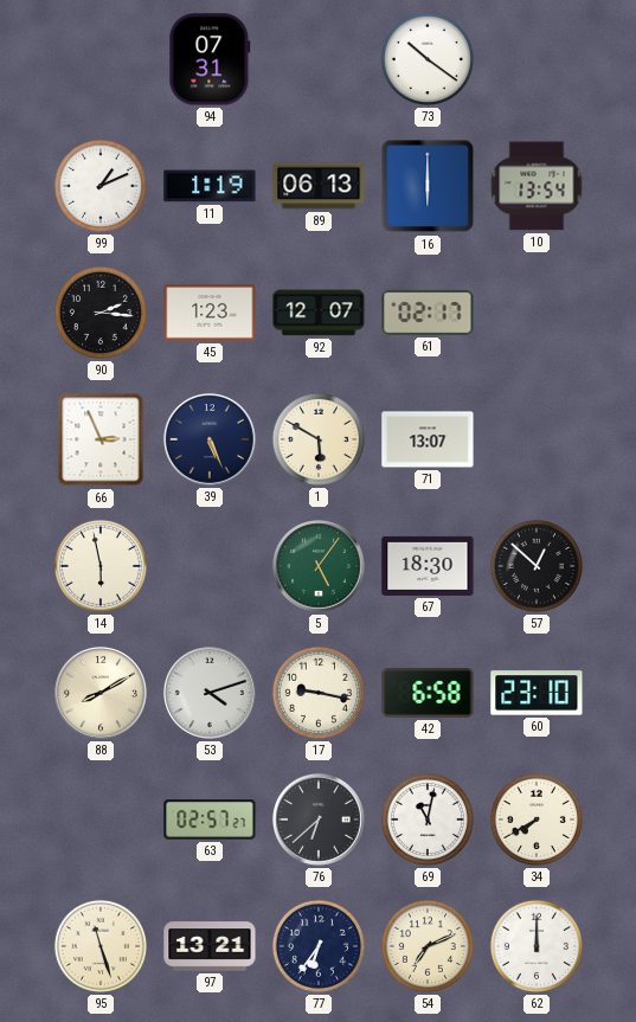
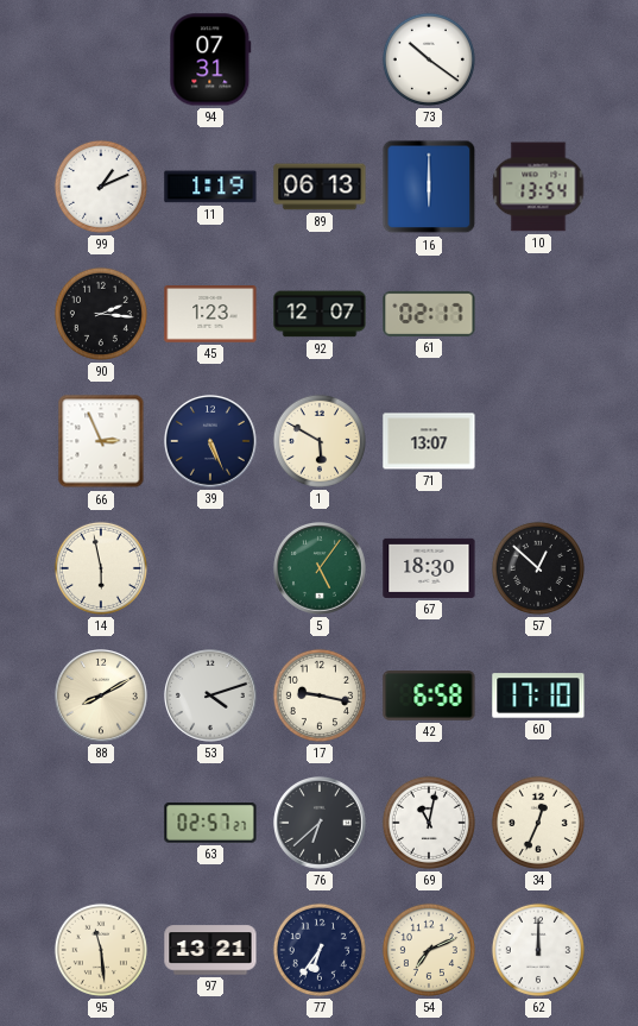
60: 23:10 -> 17:10
34: 7:40 -> 12:34
95: 11:27 -> 11:29
